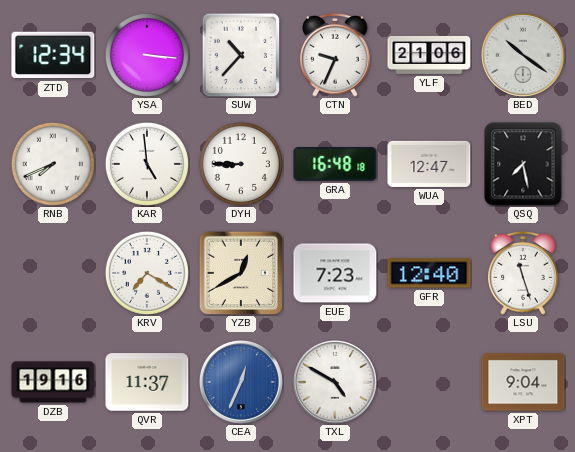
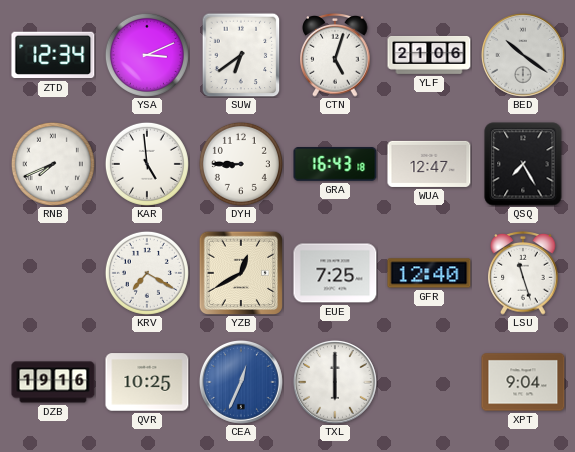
YSA: 3:16 -> 3:11
SUW: 10:37 -> 6:39
CTN: 9:34 -> 5:03
GRA: 16:48 -> 16:43
QSQ: 7:28 -> 7:25
EUE: 7:23 -> 7:25
QVR: 11:37 -> 10:25
TXL: 4:50 -> 6:00
